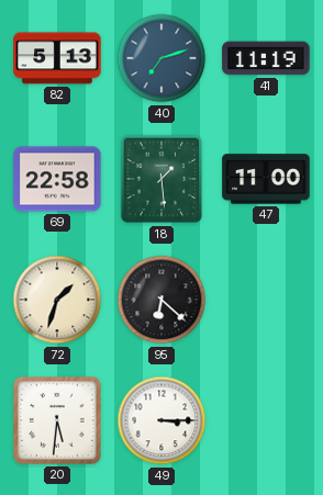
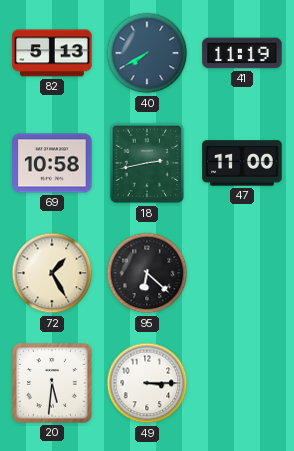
40: 7:12 -> 7:40
69: 22:58 -> 10:58
18: 1:29 -> 2:43
72: 1:33 -> 1:25
